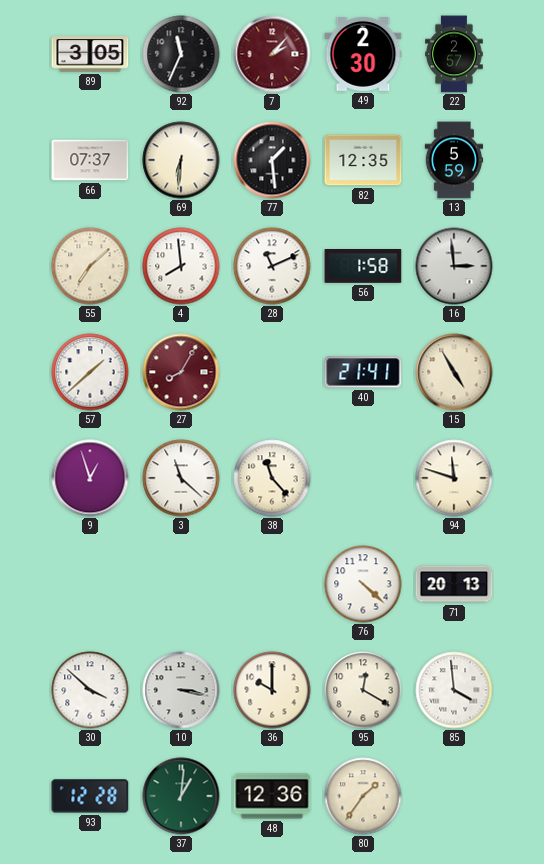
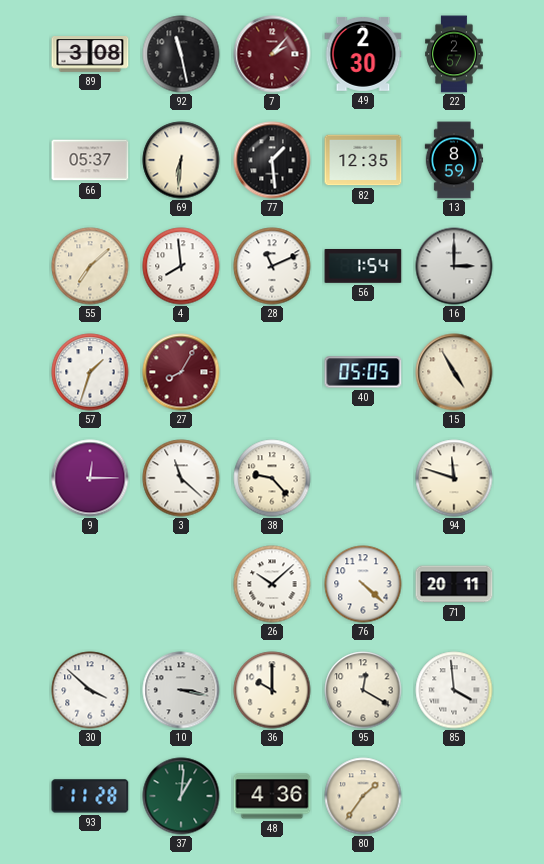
89: 3:05 -> 3:08
92: 11:34 -> 11:28
66: 07:37 -> 05:37
13: 5:59 -> 8:59
56: 1:58 -> 1:54
16: 2:59 -> 3:00
57: 1:38 -> 1:33
40: 21:41 -> 05:05
9: 12:57 -> 12:15
38: 11:23 -> 9:23
26: none -> 10:08
71: 20:13 -> 20:11
93: 12:28 -> 11:28
48: 12:36 -> 4:36
